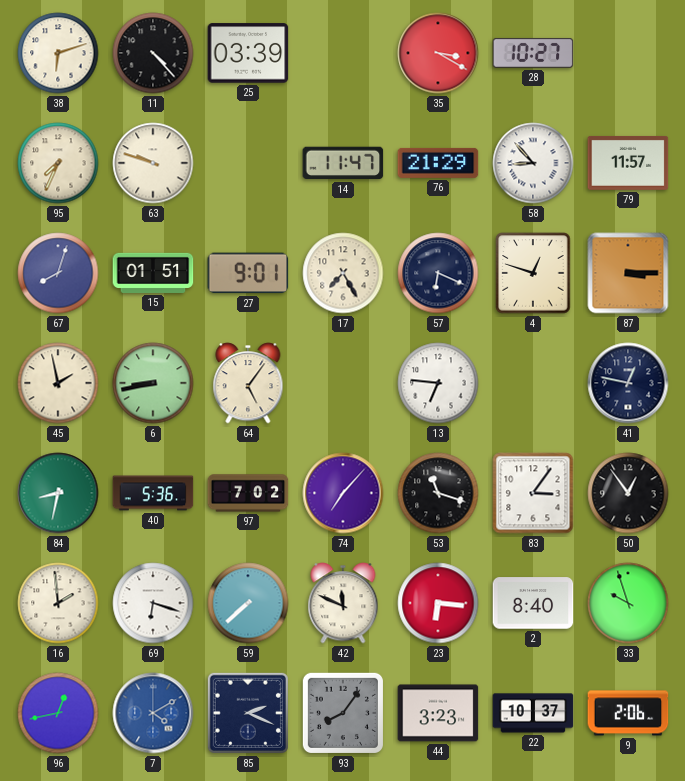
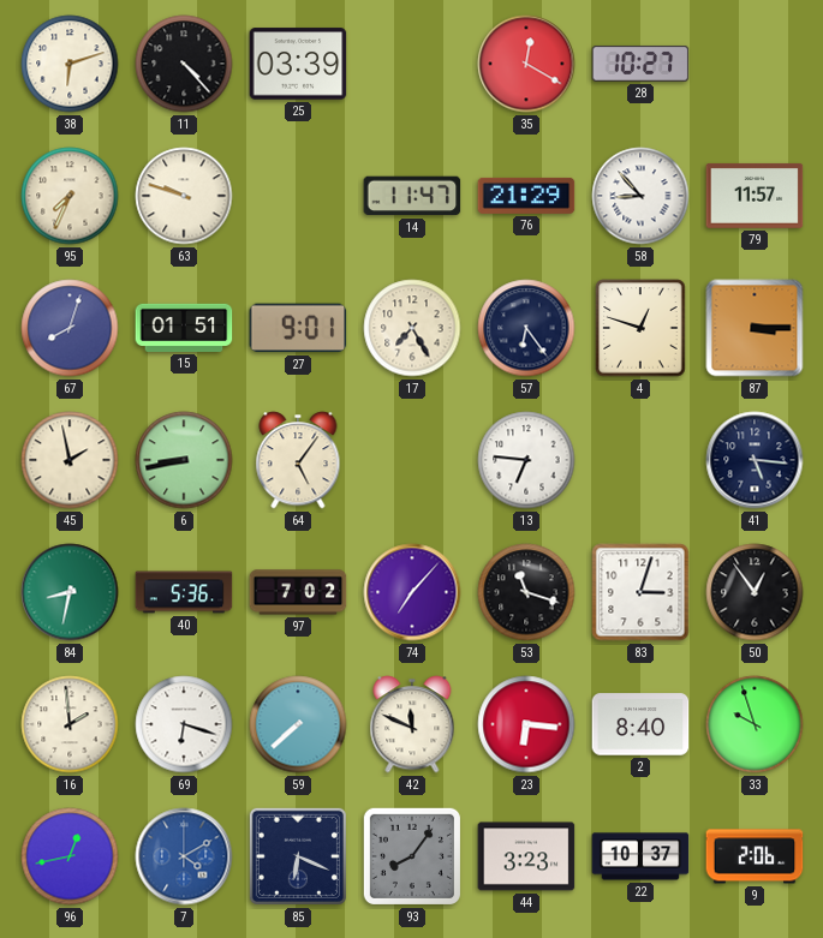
35: 3:20 -> 12:20
57: 6:19 -> 6:24
41: 12:47 -> 5:16
83: 3:06 -> 3:03
85: 2:19 -> 6:19
